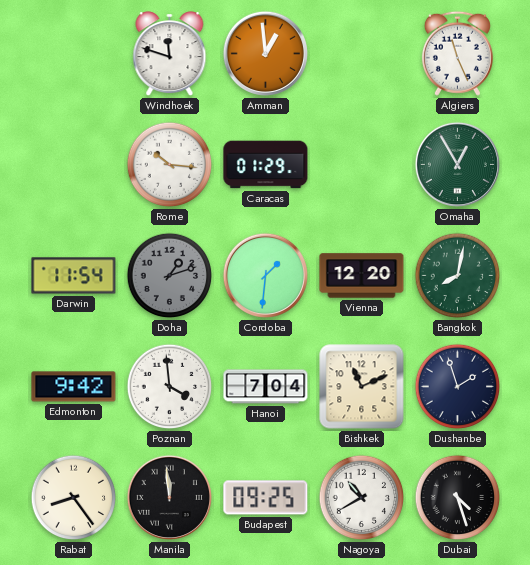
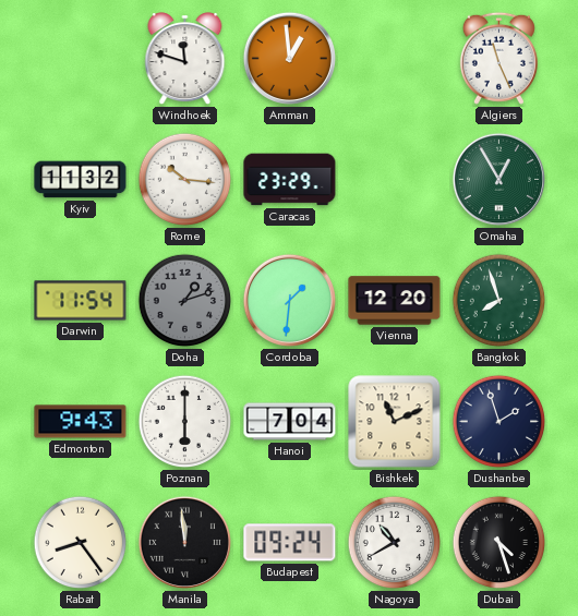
Kyiv: none -> 11:32
Caracas: 01:29 -> 23:29
Bangkok: 8:02 -> 7:57
Edmonton: 9:42 -> 9:43
Poznan: 3:59 -> 6:00
Budapest: 09:25 -> 09:24
